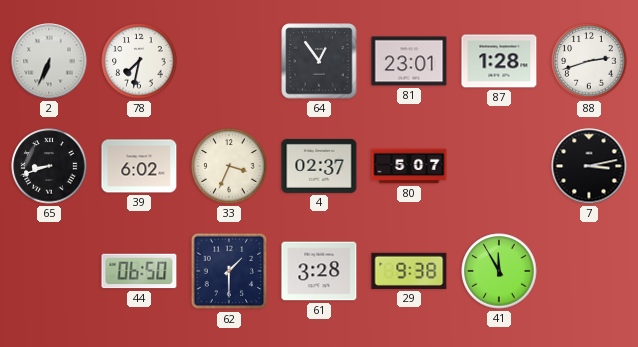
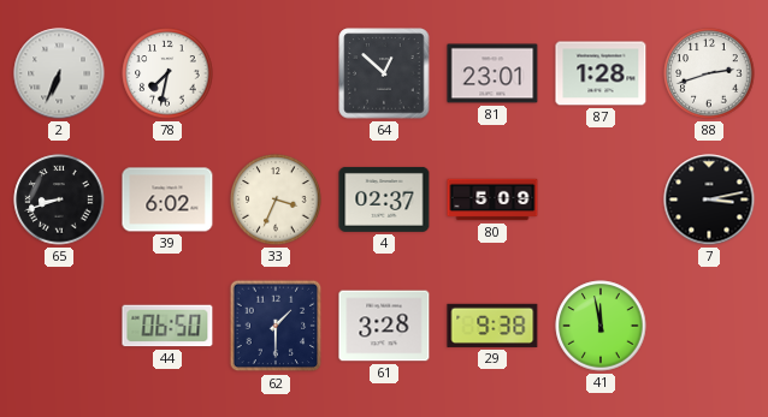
64: 12:54 -> 12:52
80: 5:07 -> 5:09
41: 11:55 -> 11:58
